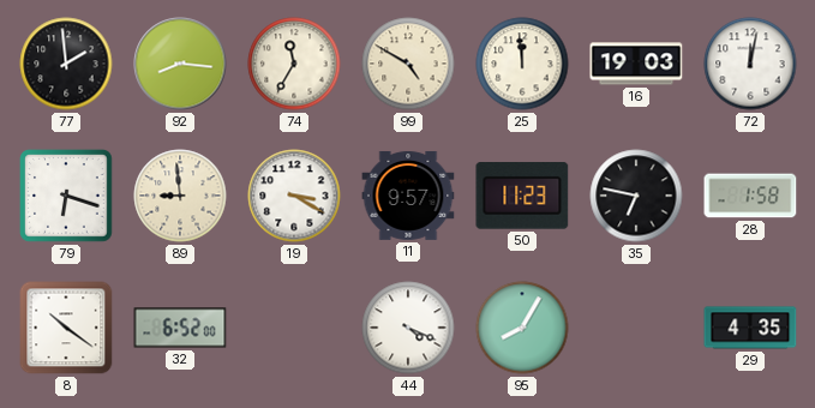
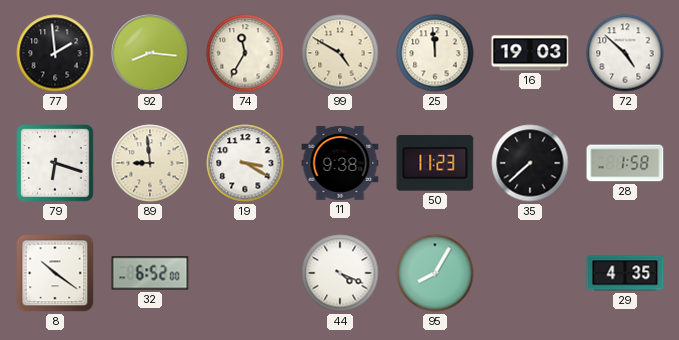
72: 12:02 -> 4:52
11: 9:57 -> 9:38
35: 6:47 -> 7:38
